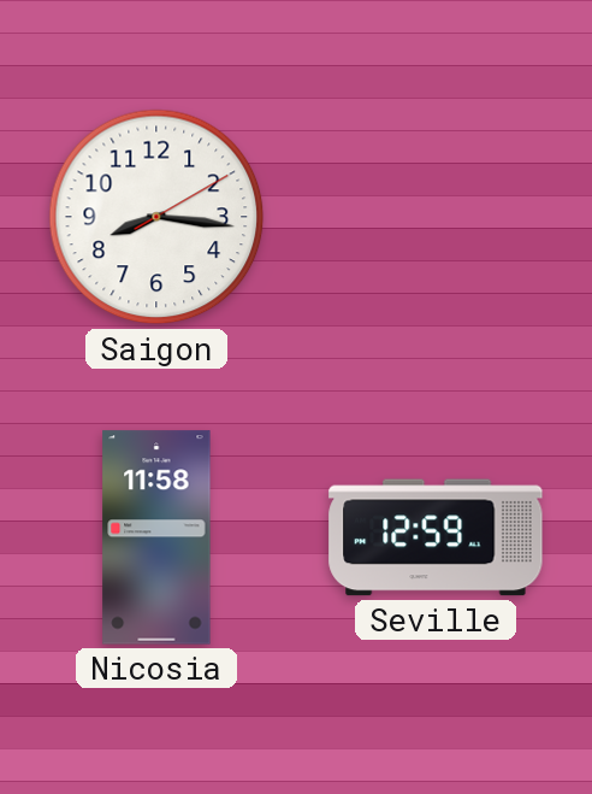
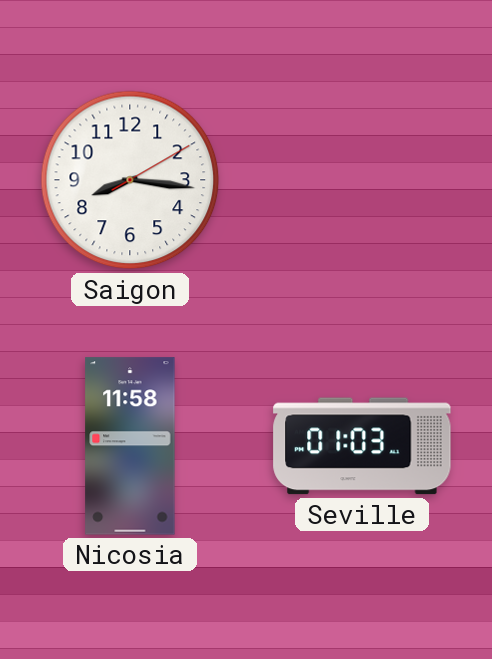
Seville: 12:59 -> 01:03
